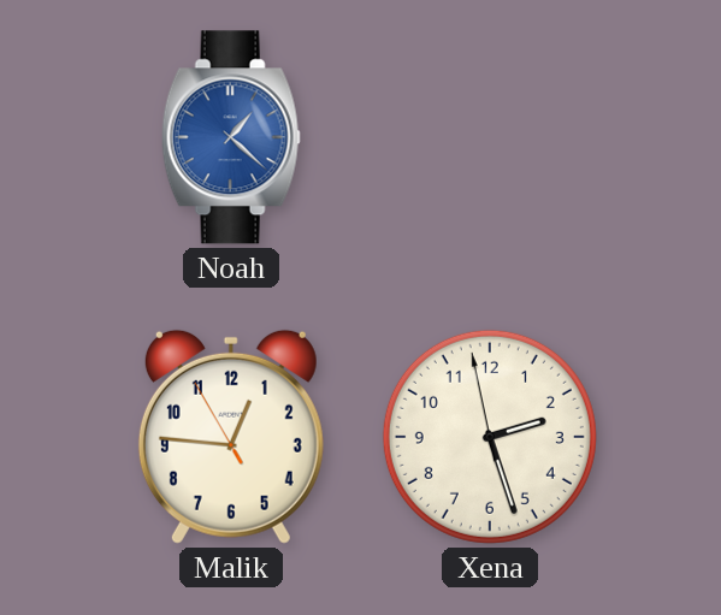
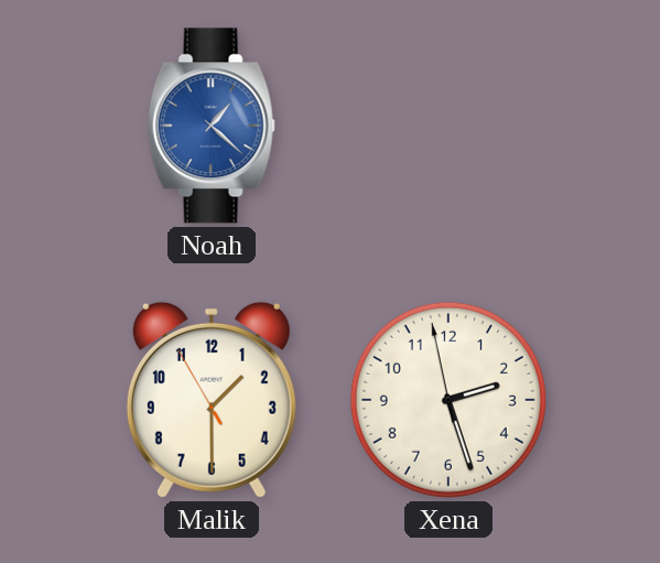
Malik: 12:45 -> 1:29
